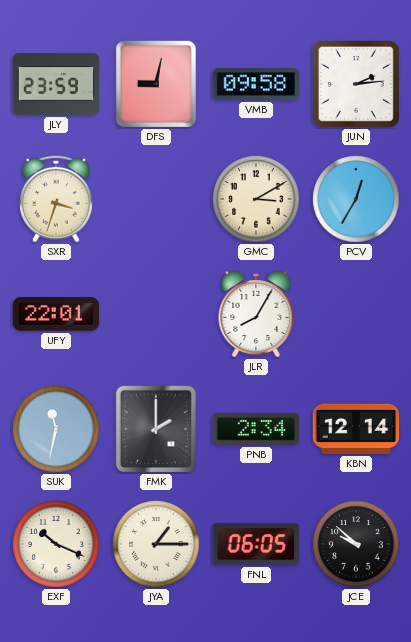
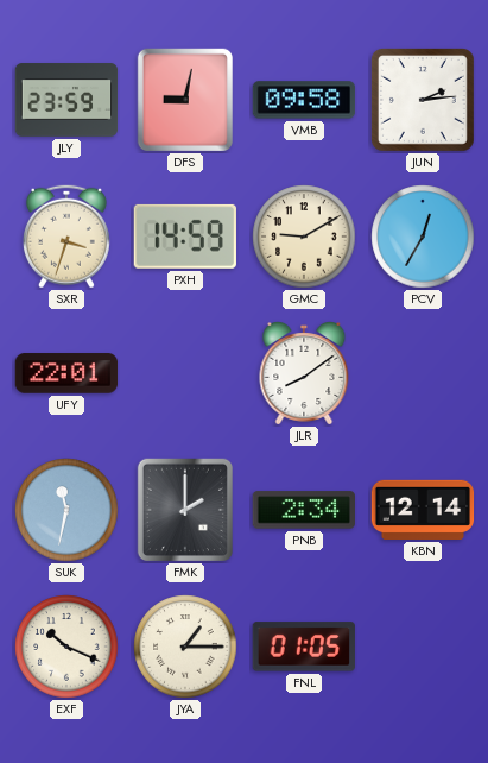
PXH: none -> 14:59
GMC: 3:10 -> 9:10
JLR: 8:05 -> 8:09
FNL: 06:05 -> 01:05
JCE: 9:52 -> none
